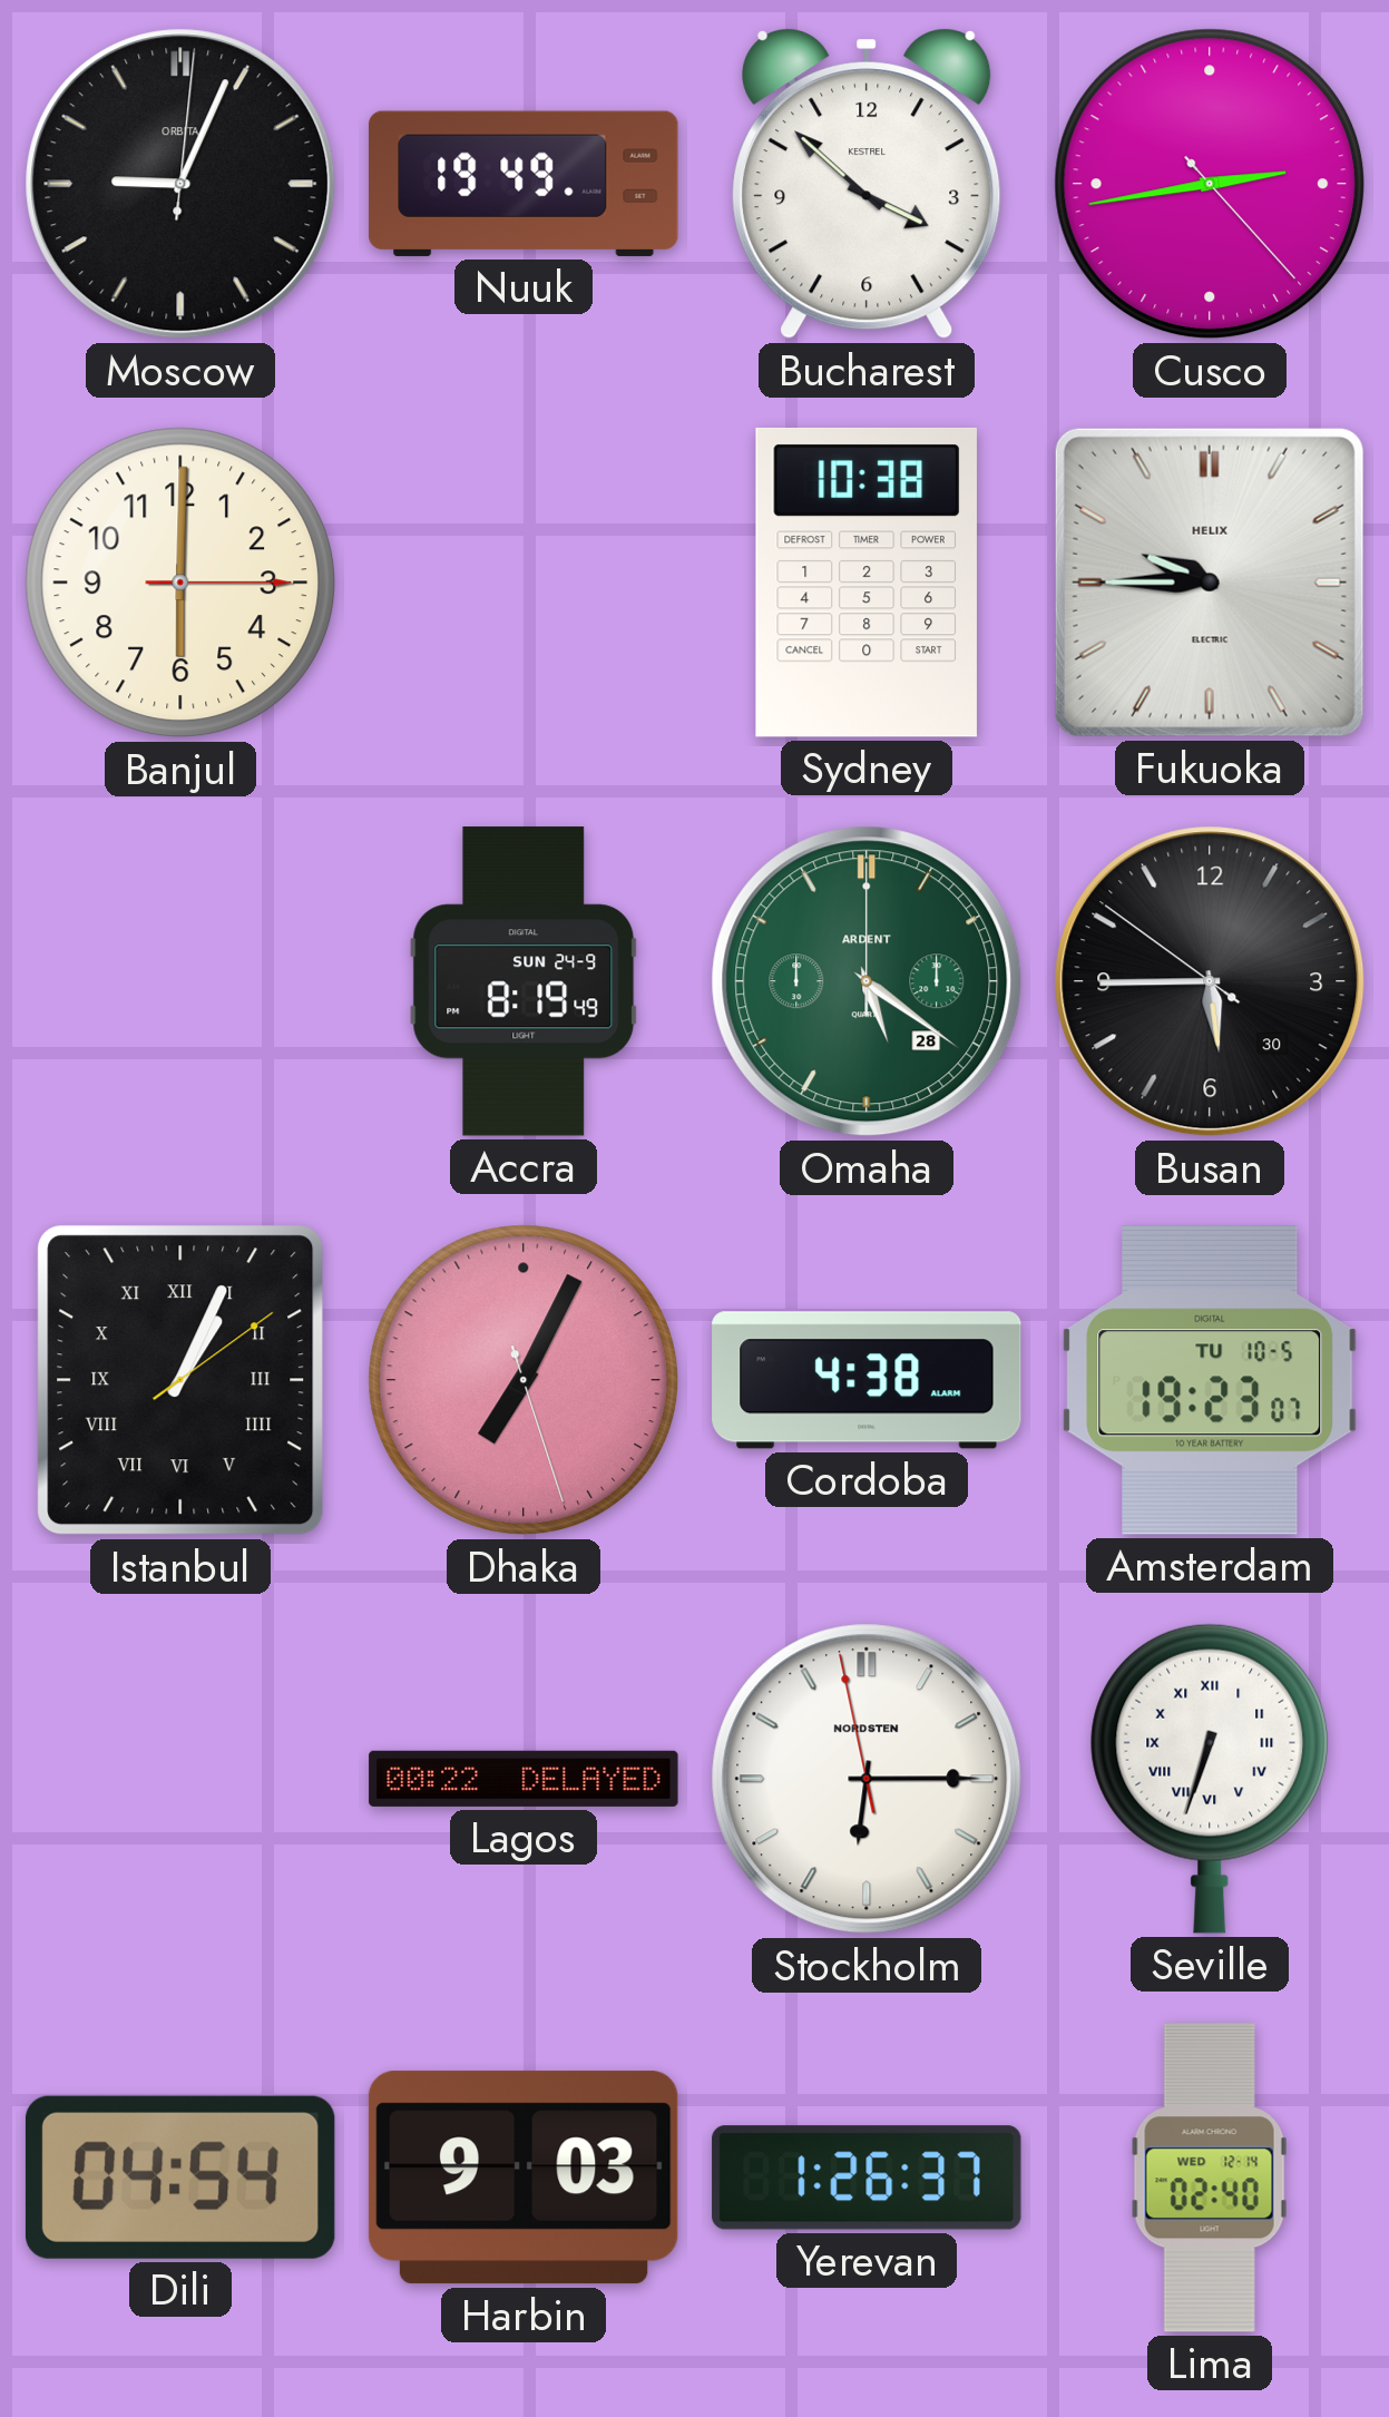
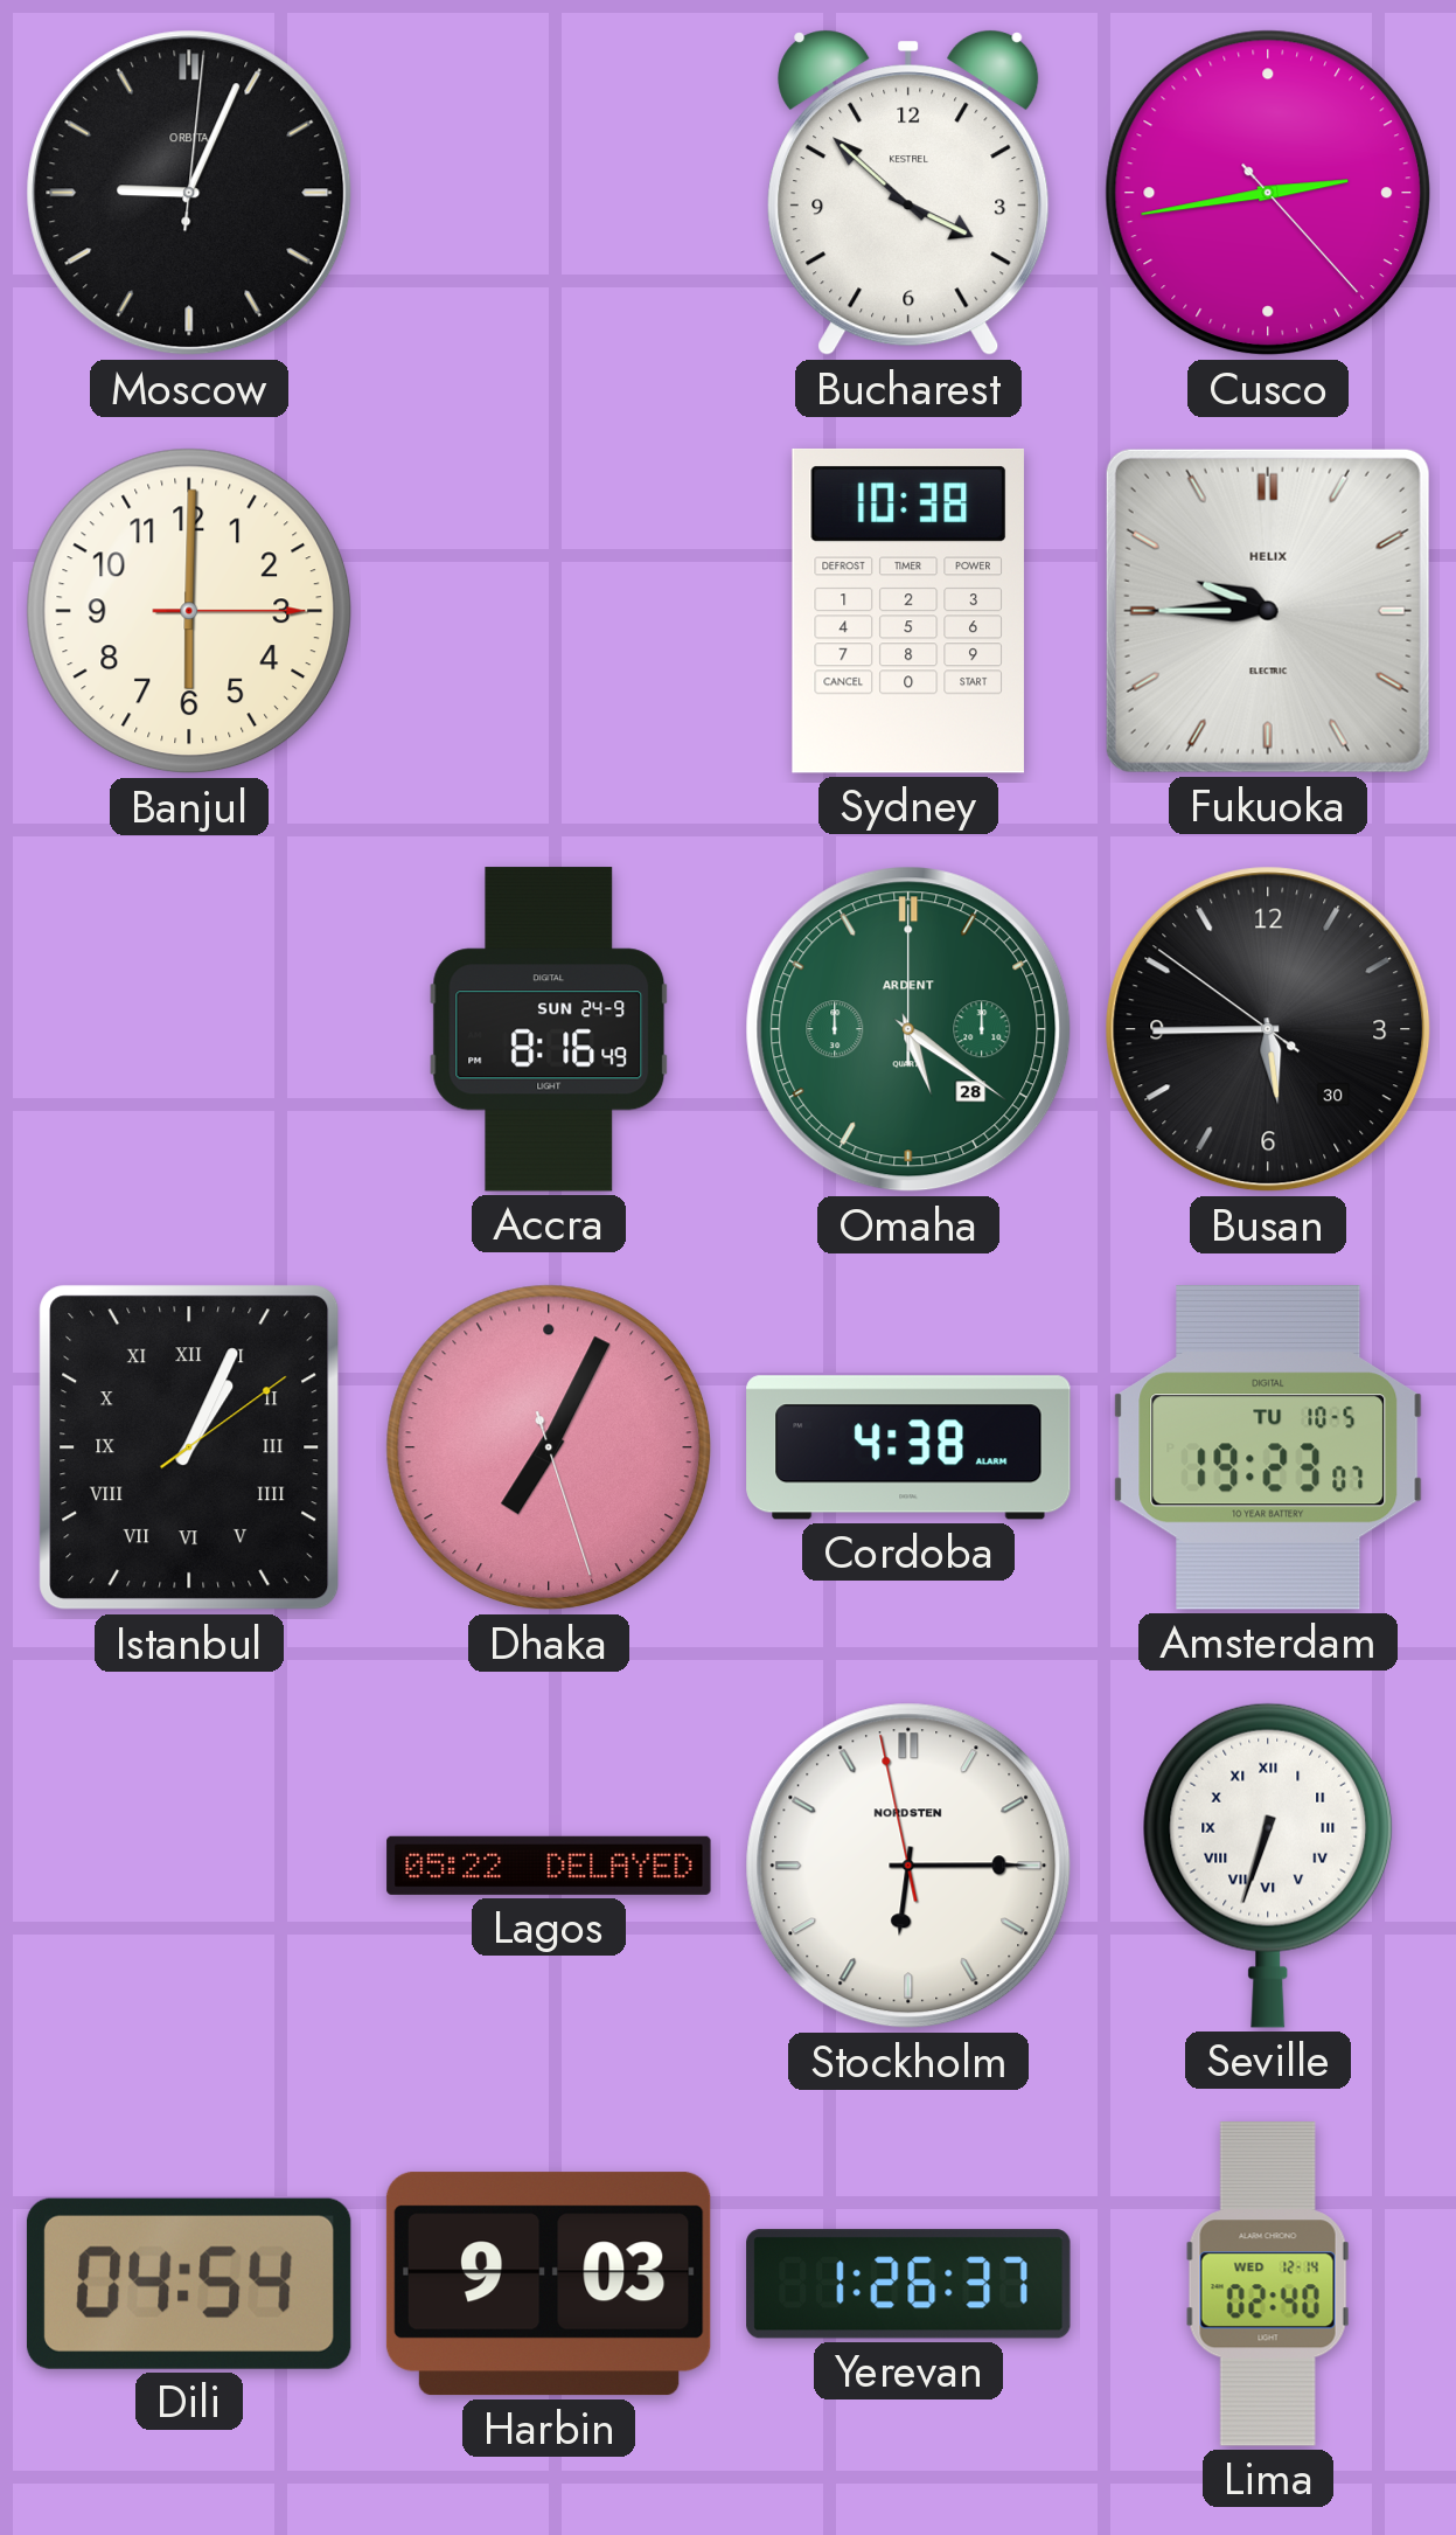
Nuuk: 19:49 -> none
Accra: 8:19 -> 8:16
Lagos: 00:22 -> 05:22
